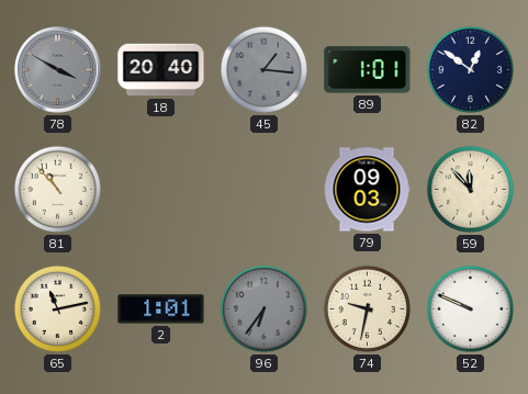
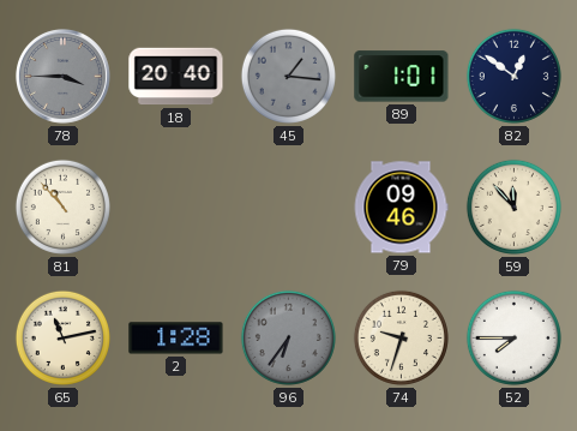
78: 3:50 -> 3:45
79: 09:03 -> 09:46
2: 1:01 -> 1:28
74: 9:32 -> 9:33
52: 9:49 -> 7:45
